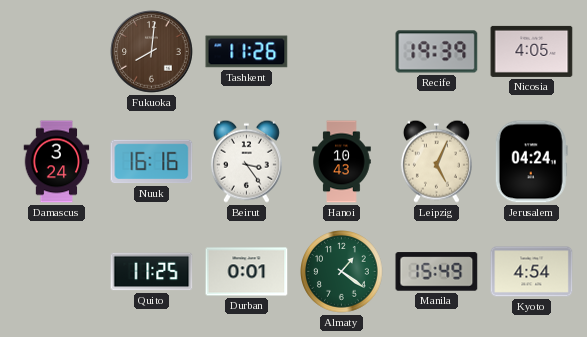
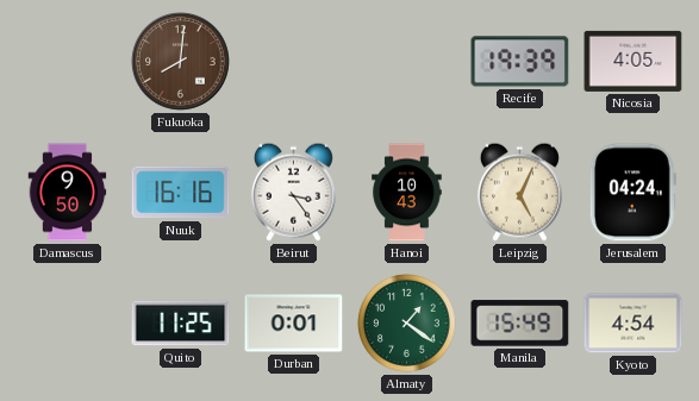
Tashkent: 11:26 -> none
Damascus: 3:24 -> 9:50
